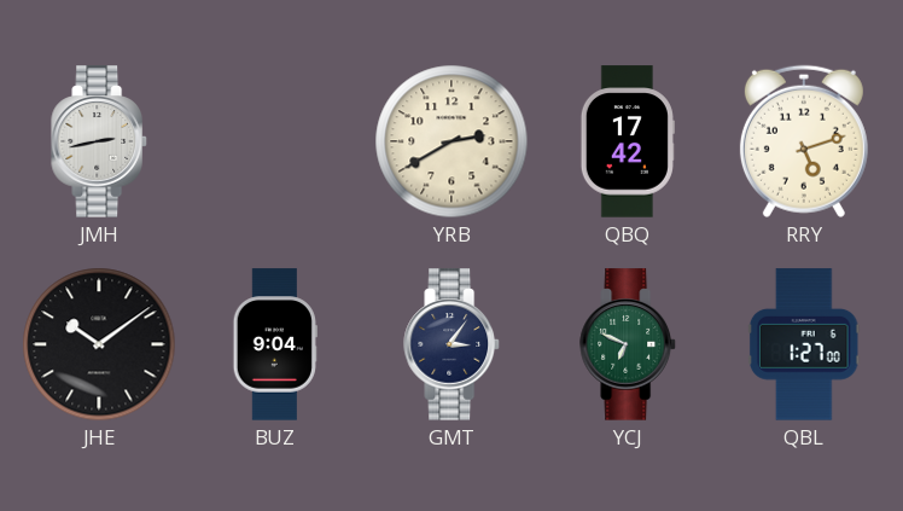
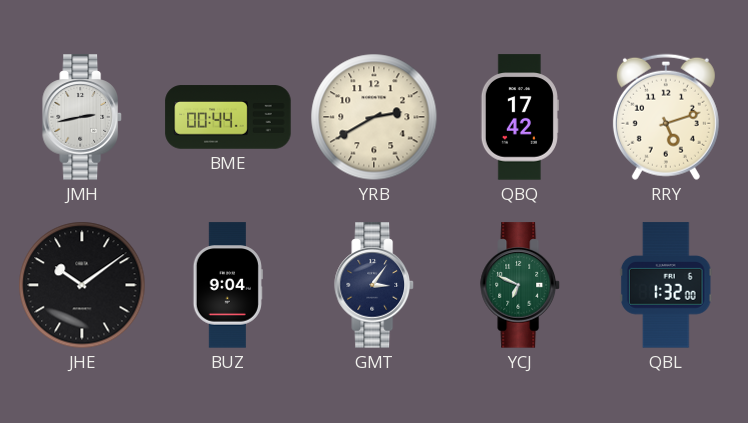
BME: none -> 00:44
QBL: 1:27 -> 1:32
